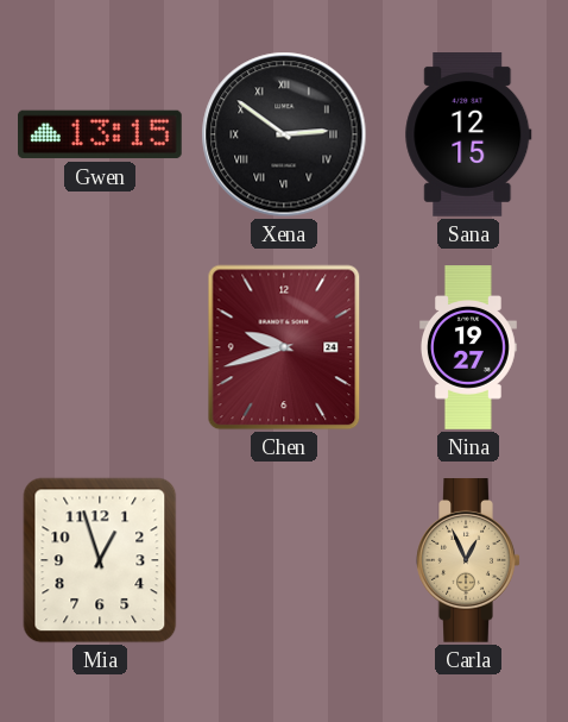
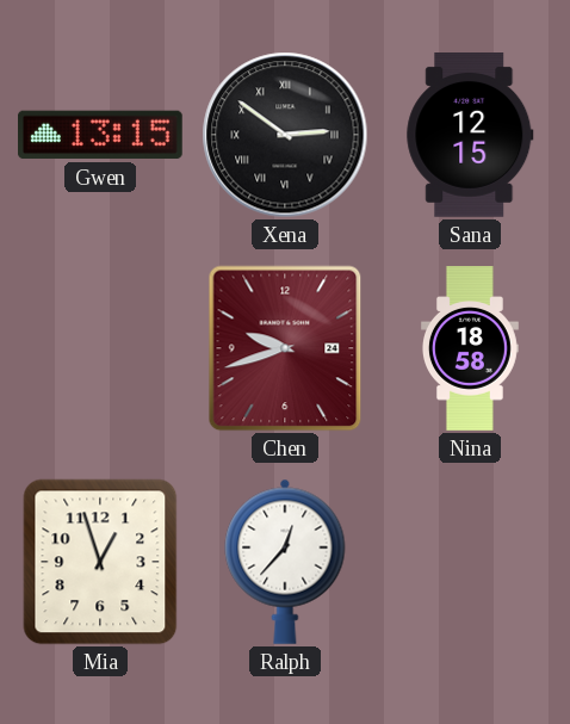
Nina: 19:27 -> 18:58
Ralph: none -> 12:37
Carla: 12:56 -> none
